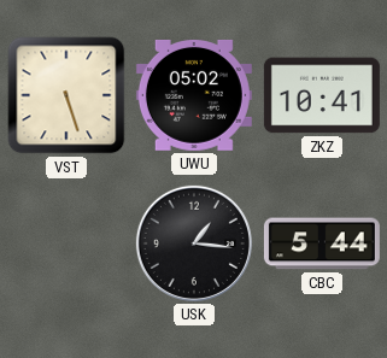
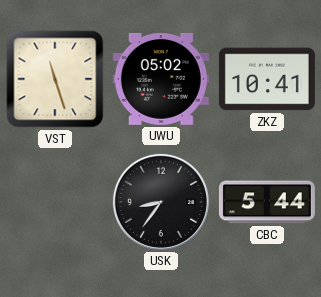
VST: 5:27 -> 11:27
USK: 1:16 -> 8:36
